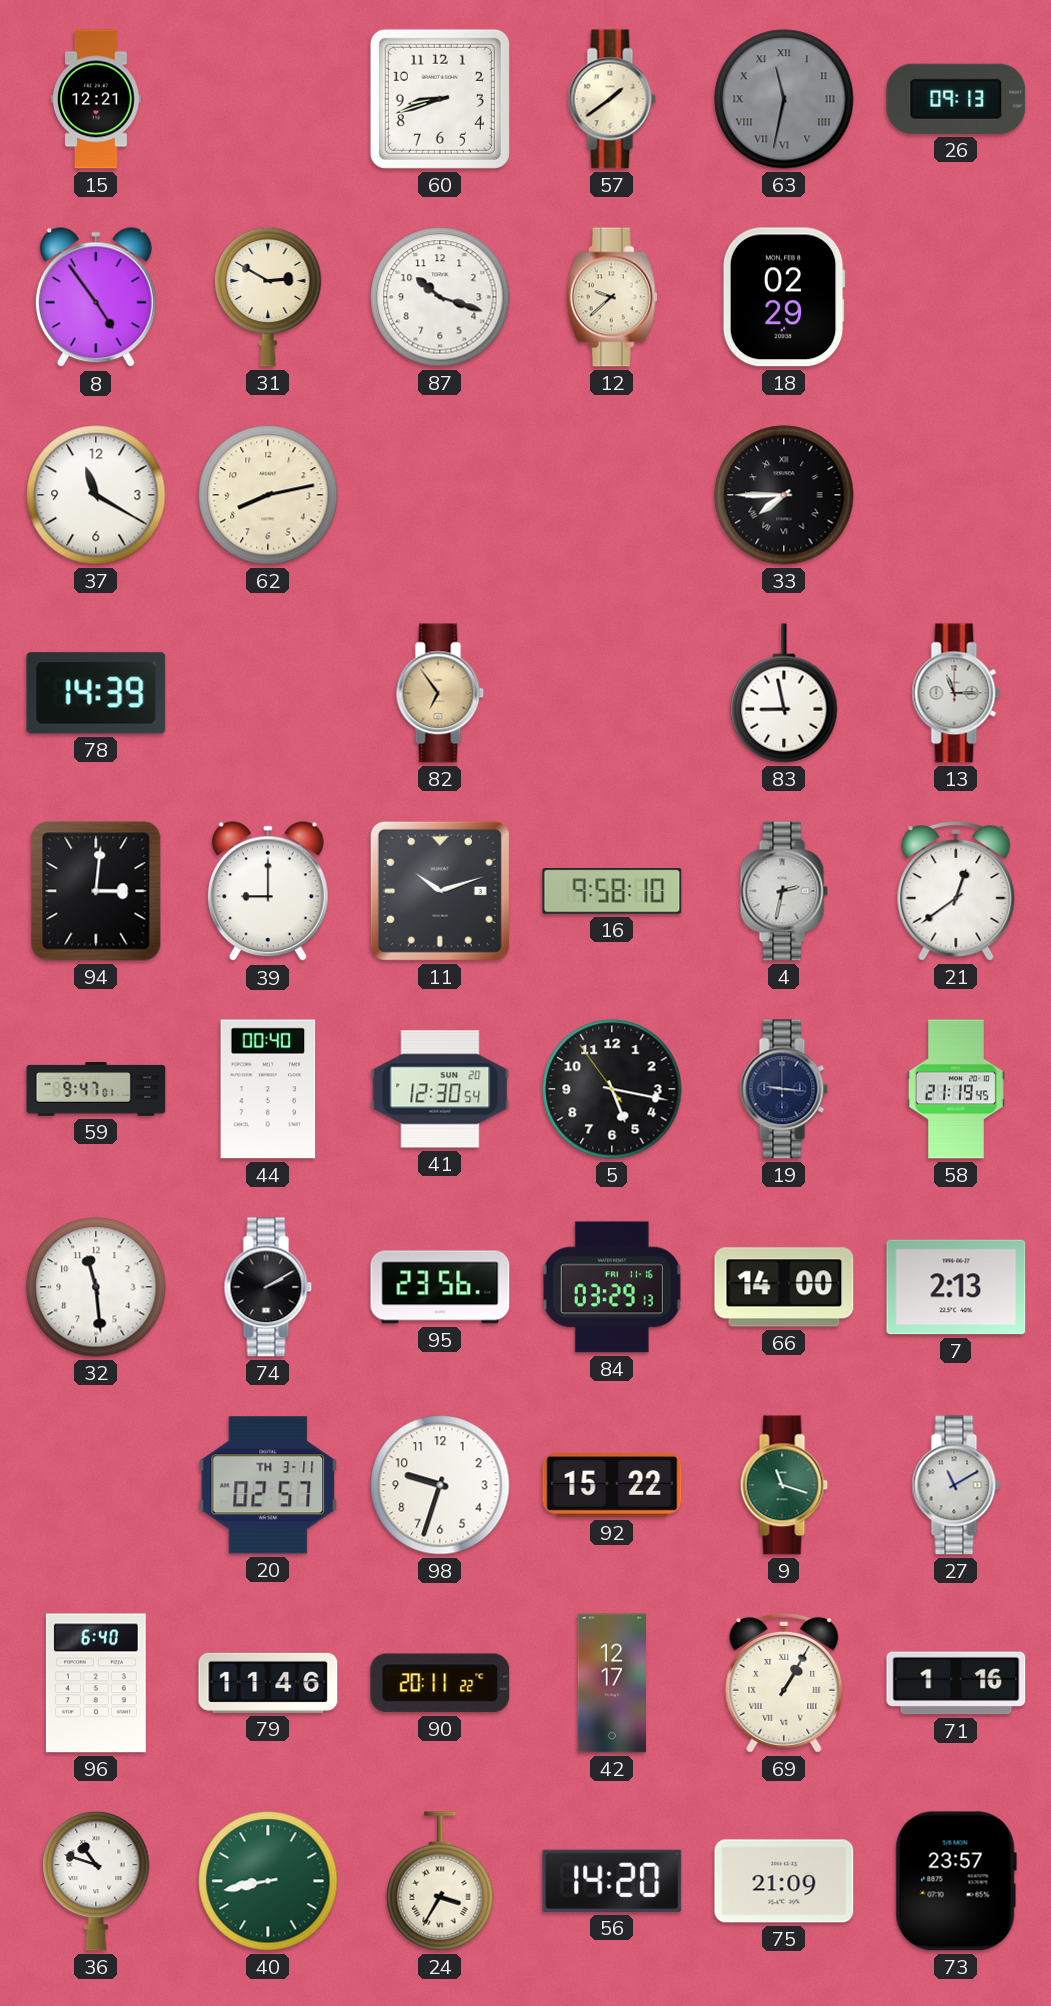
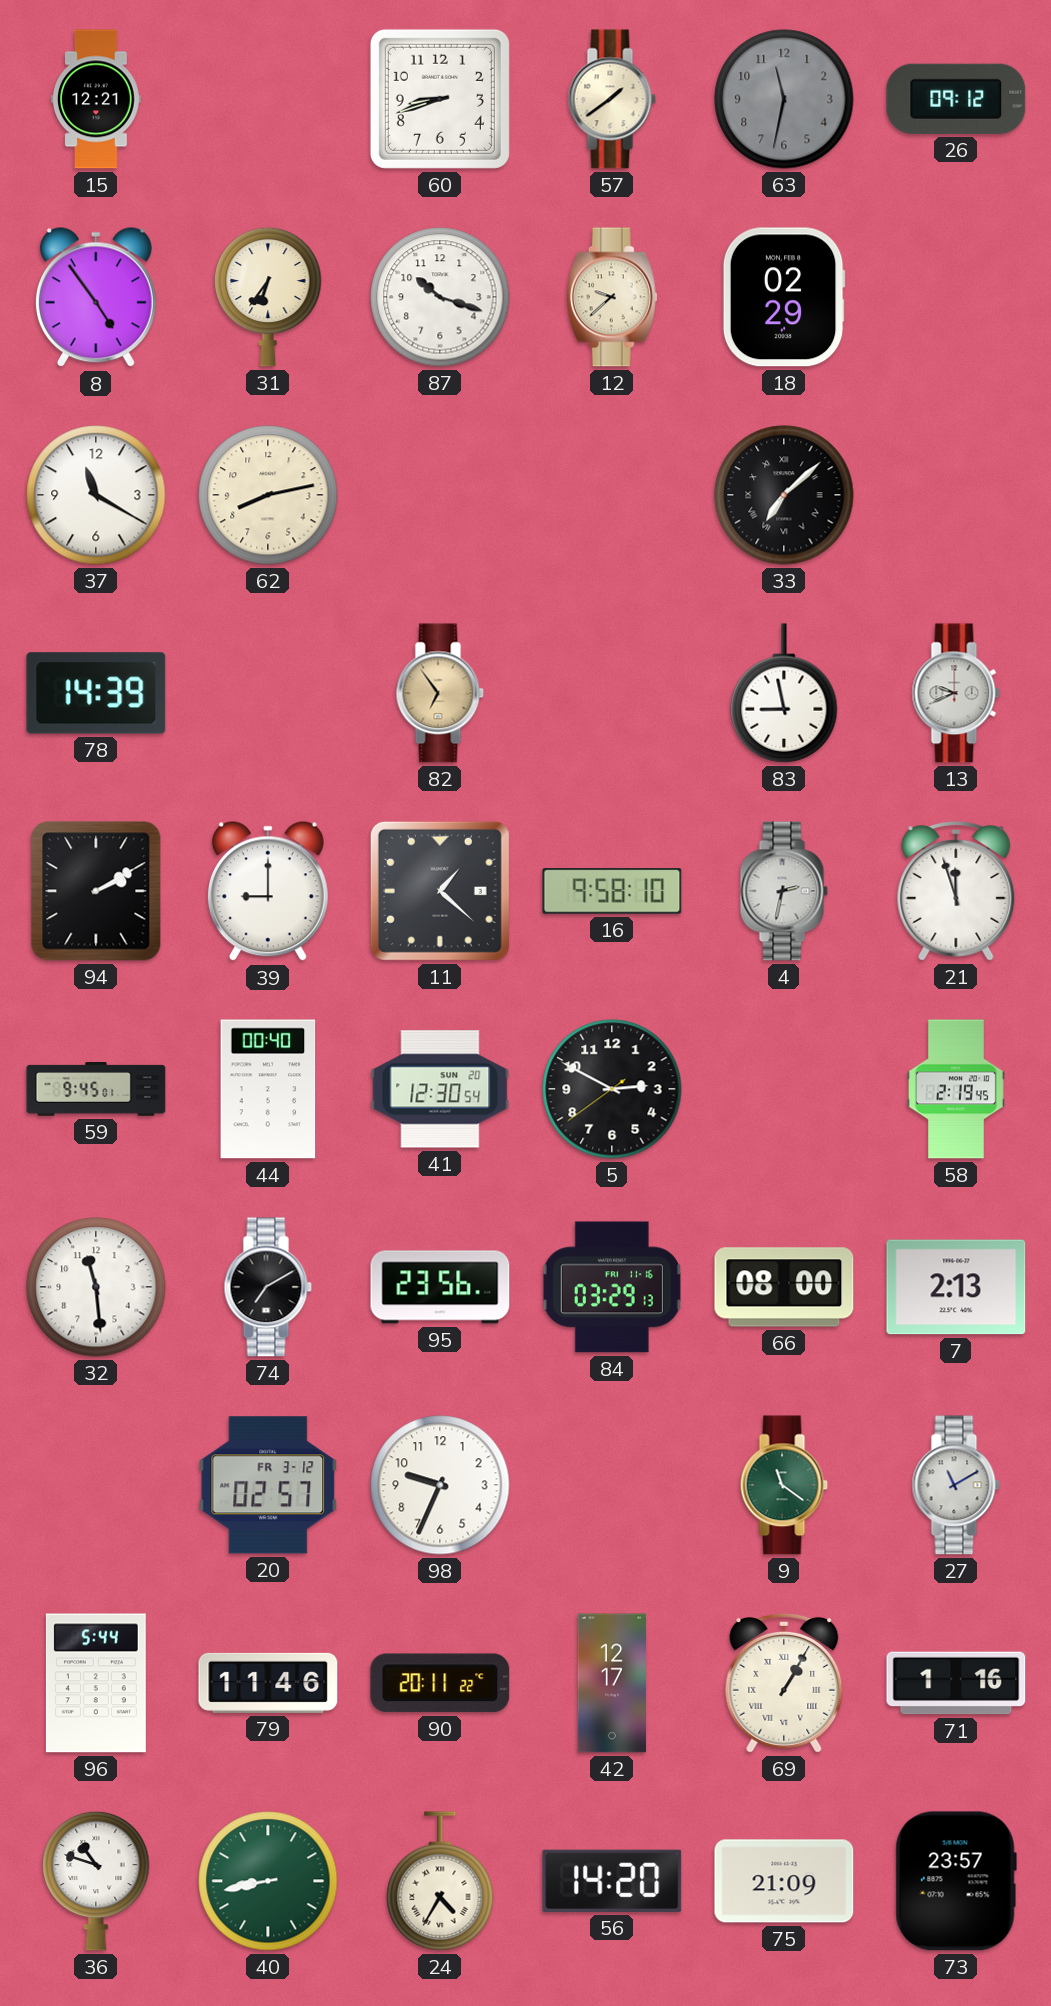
63 numerals: Roman -> Arabic
26: 09:13 -> 09:12
31: 2:50 -> 6:36
33: 7:45 -> 7:08
13: 11:15 -> 9:41
94: 3:01 -> 2:10
11: 10:12 -> 1:22
21: 12:39 -> 11:57
59: 9:47 -> 9:45
5: 5:16 -> 2:49
19: 9:16 -> none
58: 21:19 -> 2:19
74: 2:10 -> 7:10
66: 14:00 -> 08:00
20 date: TH 3-11 -> FR 3-12
98: 9:33 -> 9:34
92: 15:22 -> none
9: 11:18 -> 11:21
96: 6:40 -> 5:44
24: 3:35 -> 4:35
